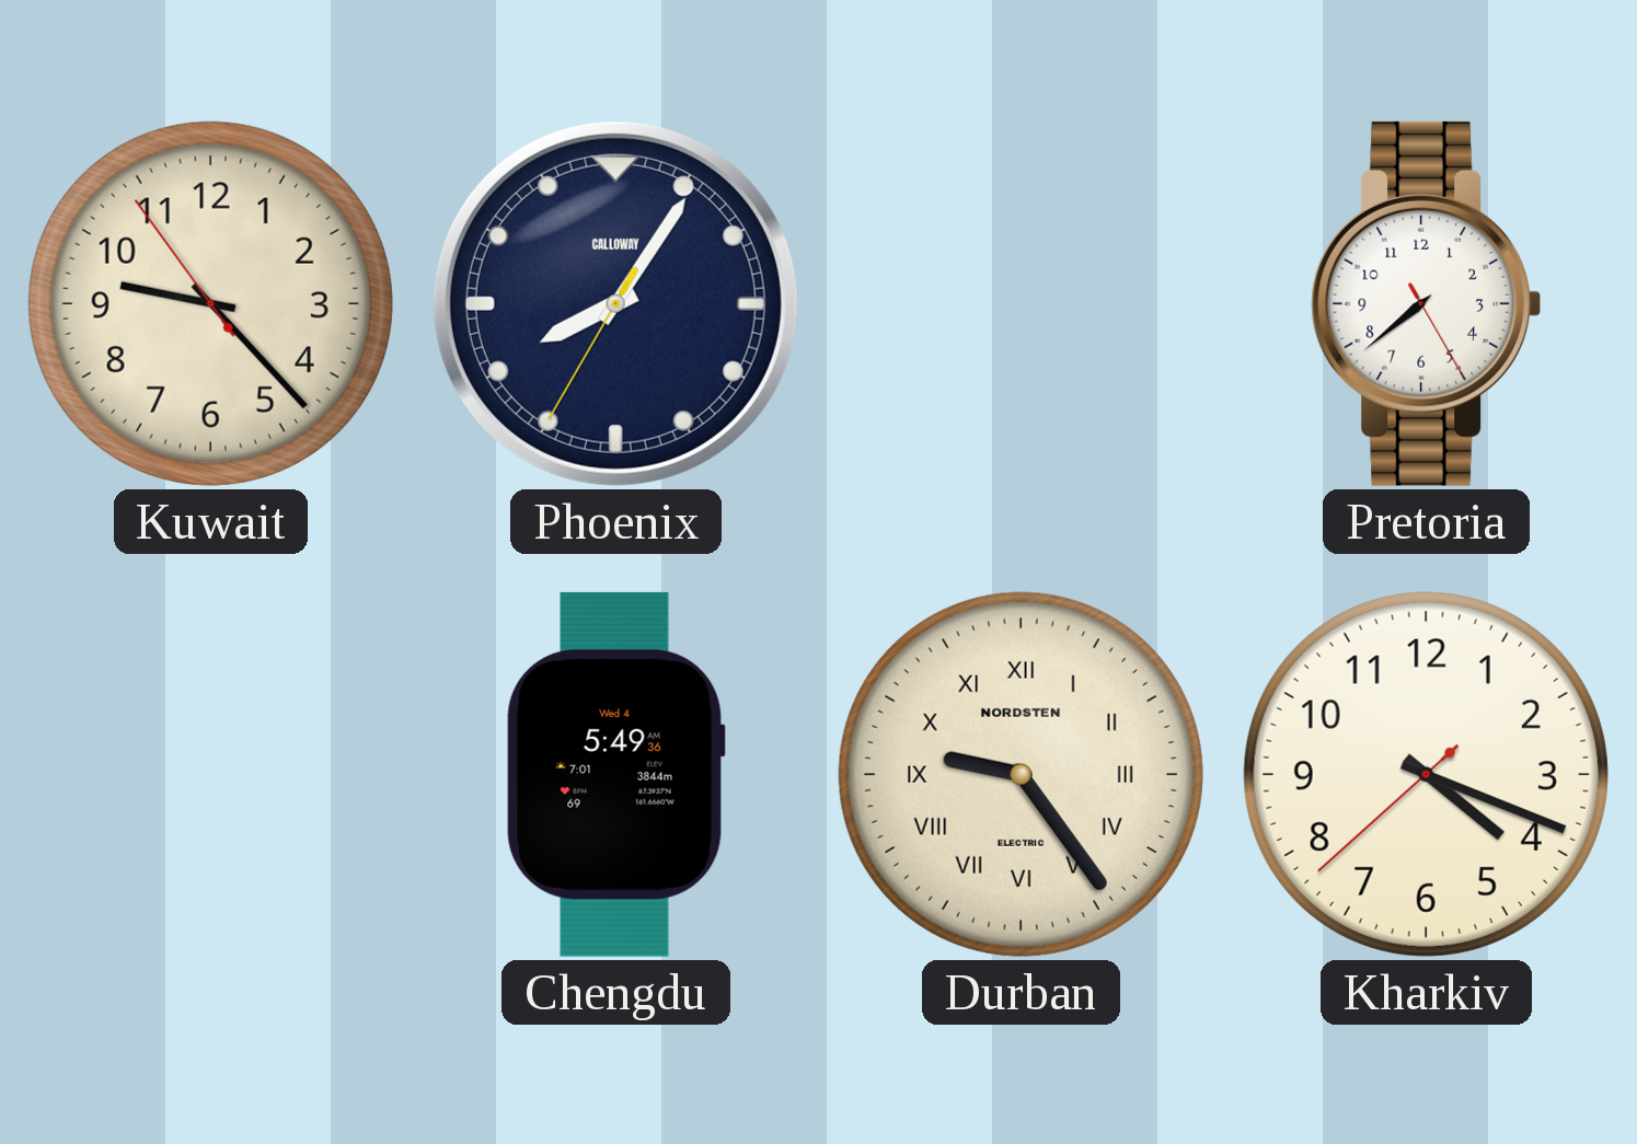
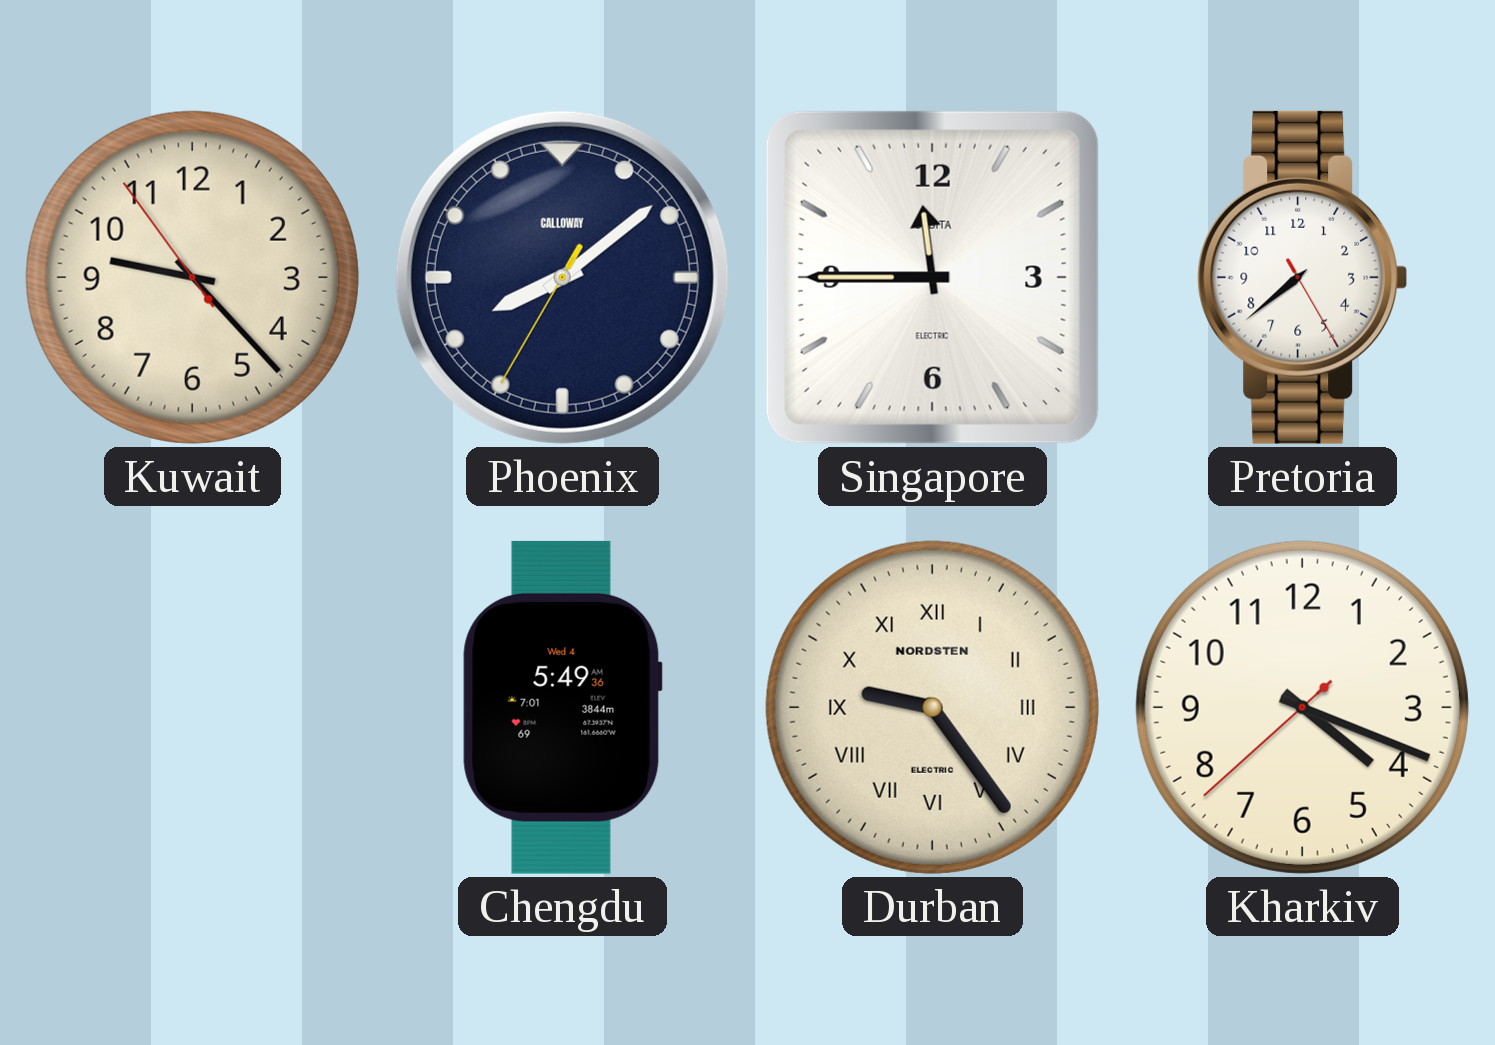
Phoenix: 8:05 -> 8:08
Singapore: none -> 11:45
